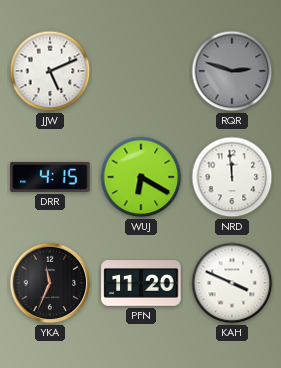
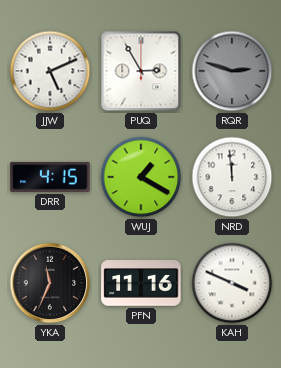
PUQ: none -> 2:55
WUJ: 6:20 -> 1:20
PFN: 11:20 -> 11:16
